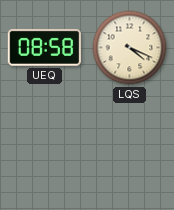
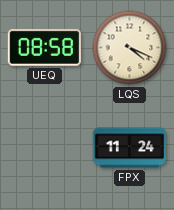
FPX: none -> 11:24
